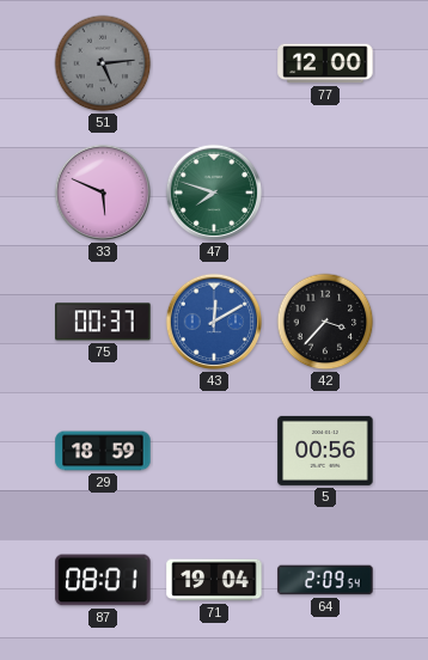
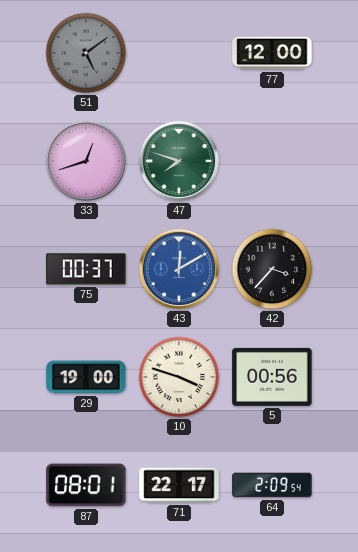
51: 5:14 -> 5:09
33: 5:49 -> 12:42
29: 18:59 -> 19:00
10: none -> 3:48
71: 19:04 -> 22:17
